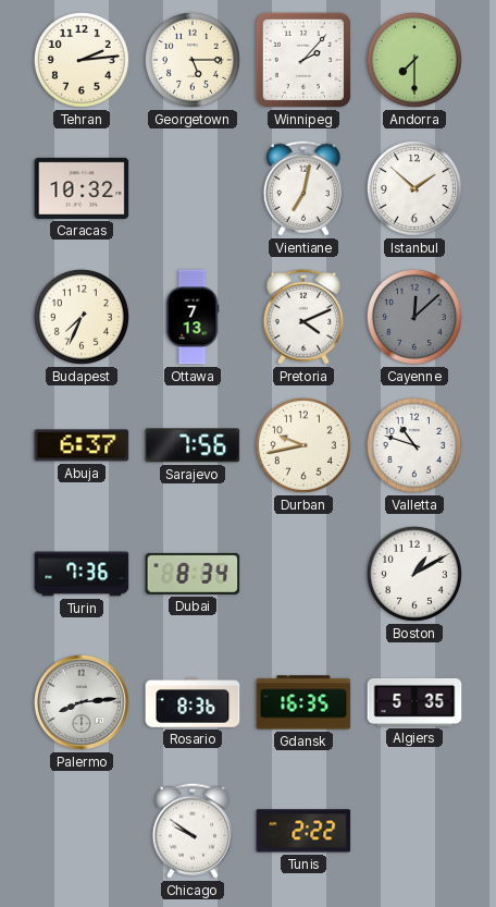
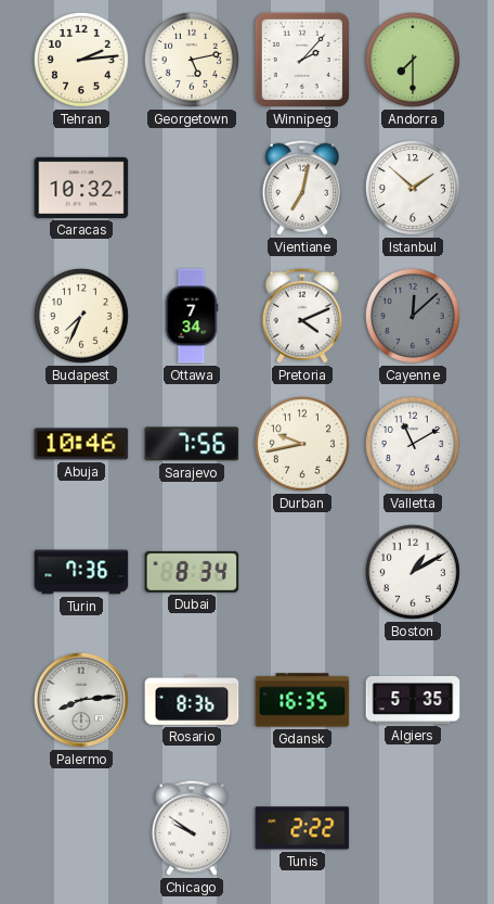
Georgetown: 5:15 -> 5:13
Ottawa: 7:13 -> 7:34
Abuja: 6:37 -> 10:46
Valletta: 10:48 -> 11:10
